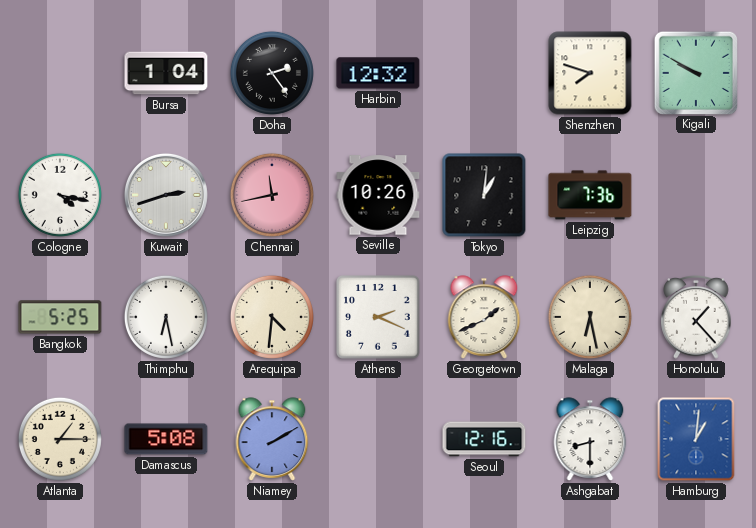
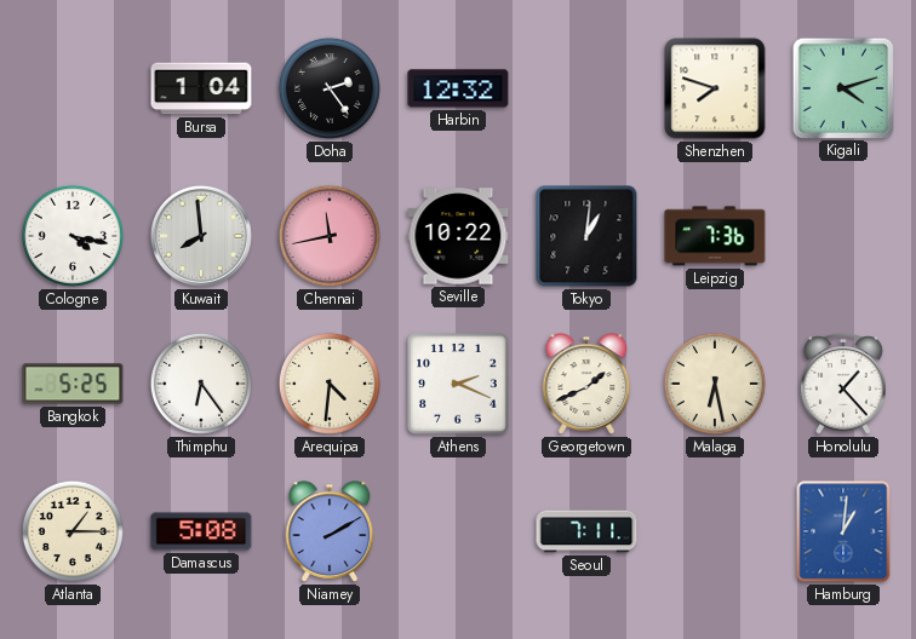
Kigali: 9:50 -> 4:12
Kuwait: 2:42 -> 7:59
Seville: 10:26 -> 10:22
Thimphu: 6:28 -> 6:24
Seoul: 12:16 -> 7:11
Ashgabat: 8:30 -> none
